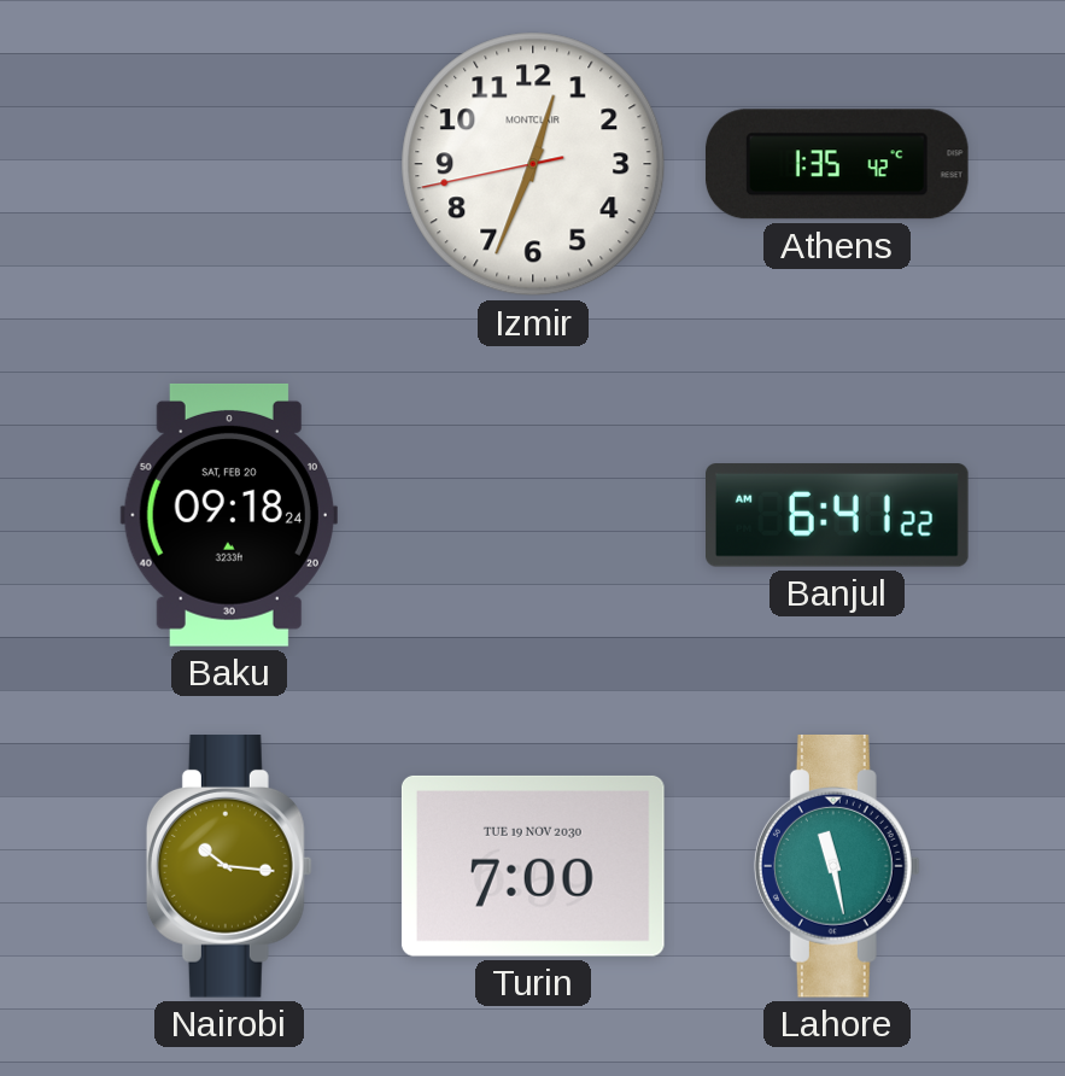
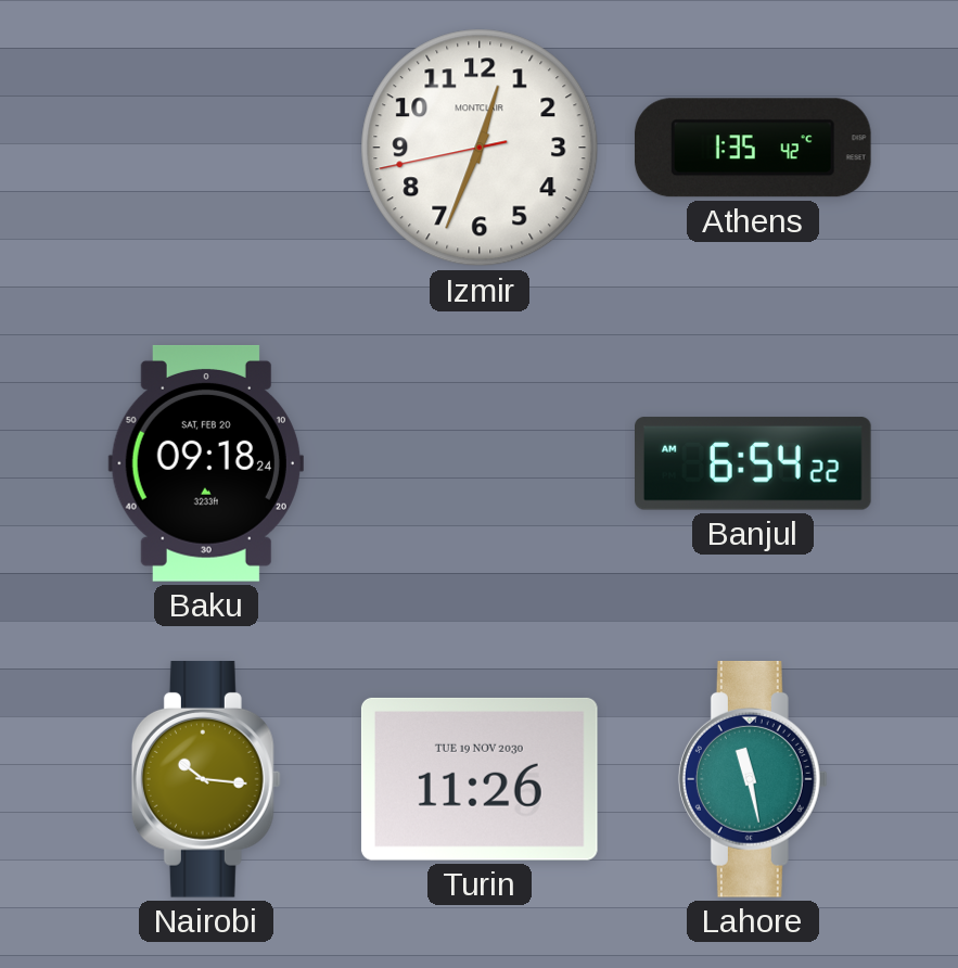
Banjul: 6:41 -> 6:54
Turin: 7:00 -> 11:26
